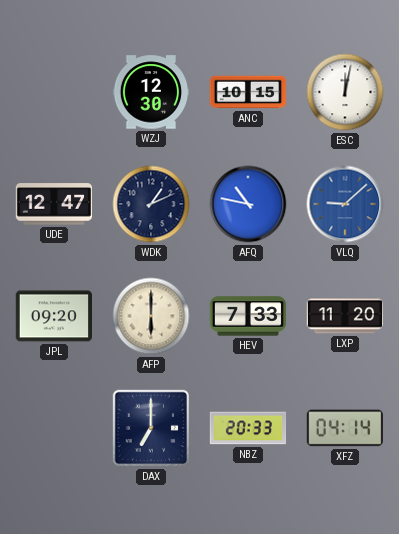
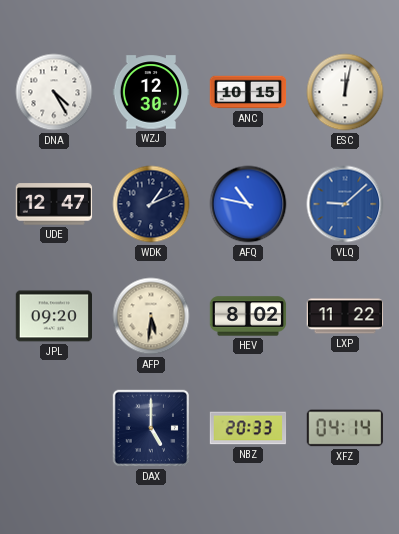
DNA: none -> 4:25
AFP: 6:00 -> 5:31
HEV: 7:33 -> 8:02
LXP: 11:20 -> 11:22
DAX: 7:00 -> 5:00
